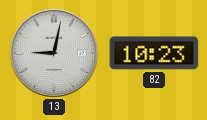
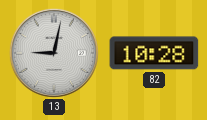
82: 10:23 -> 10:28
